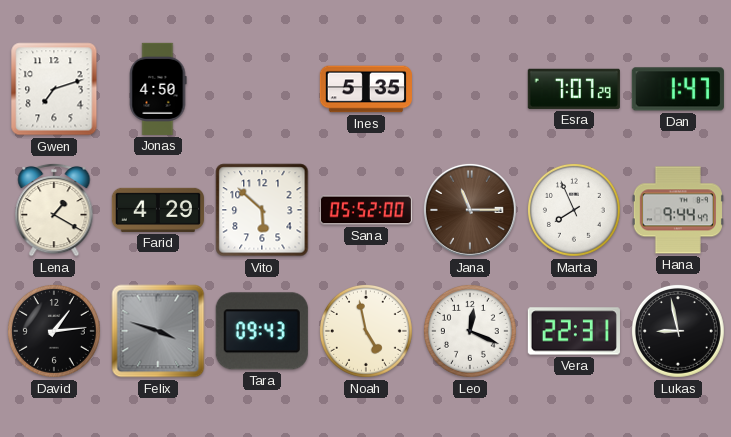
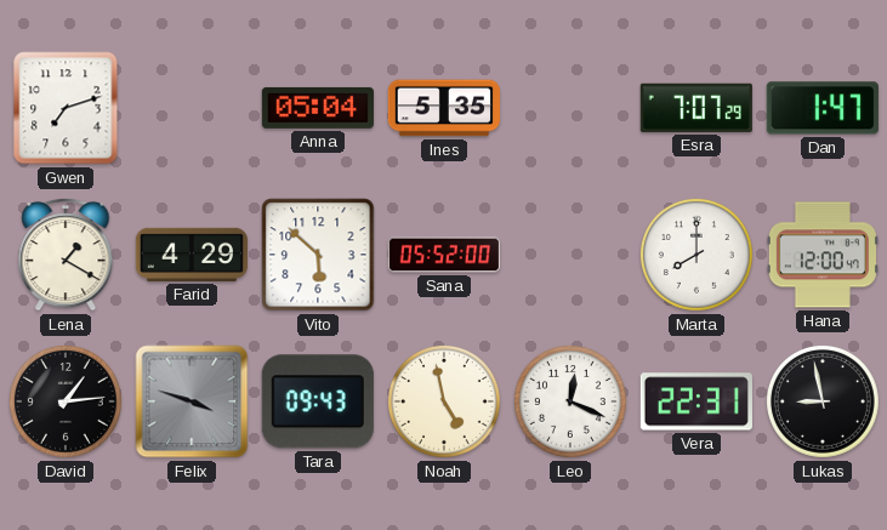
Jonas: 4:50 -> none
Anna: none -> 05:04
Jana: 11:15 -> none
Marta: 7:56 -> 8:00
Hana: 9:44 -> 12:00
